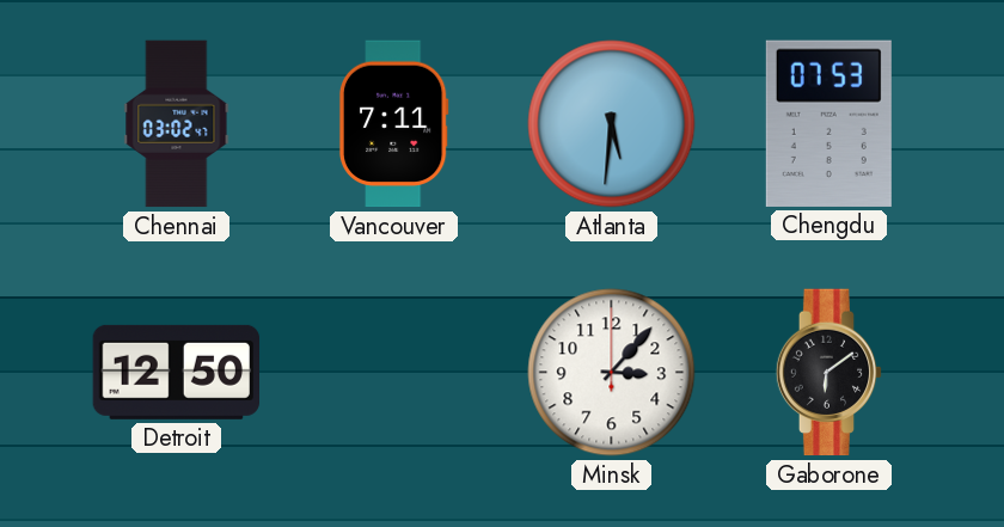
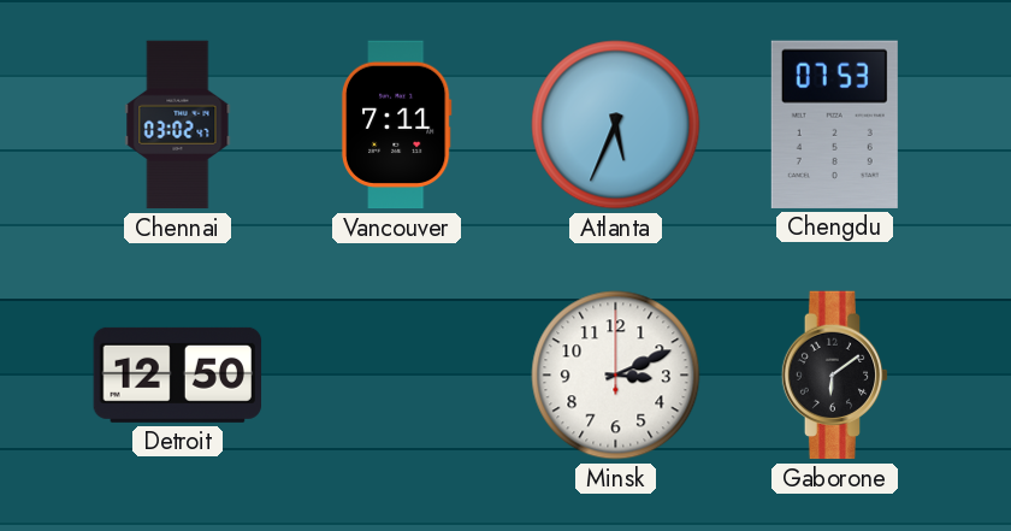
Atlanta: 5:31 -> 5:34
Minsk: 3:07 -> 3:11
